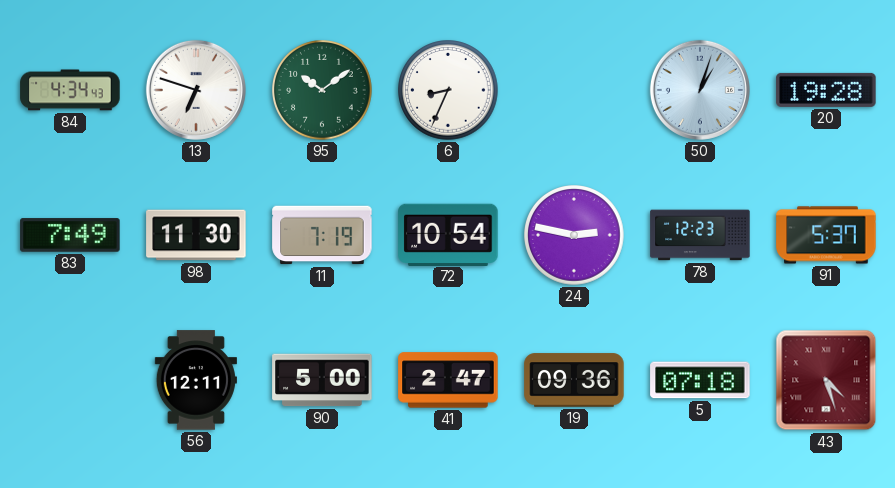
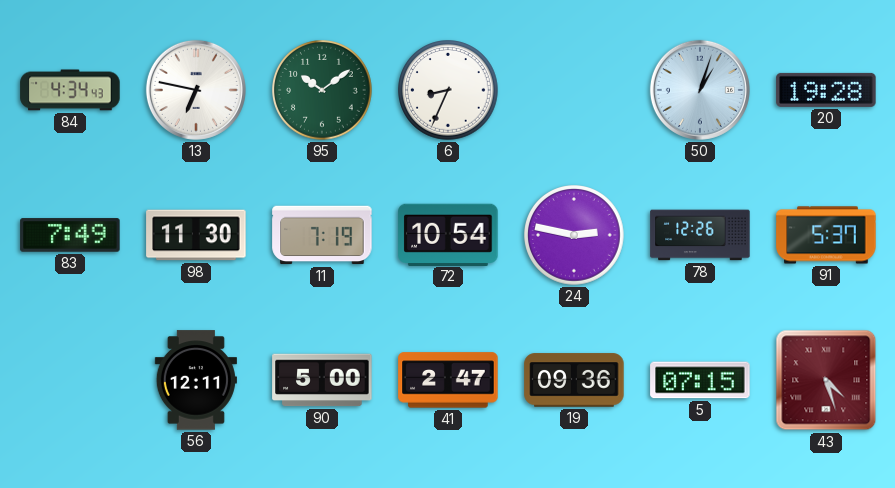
13: 6:48 -> 6:47
78: 12:23 -> 12:26
5: 07:18 -> 07:15
